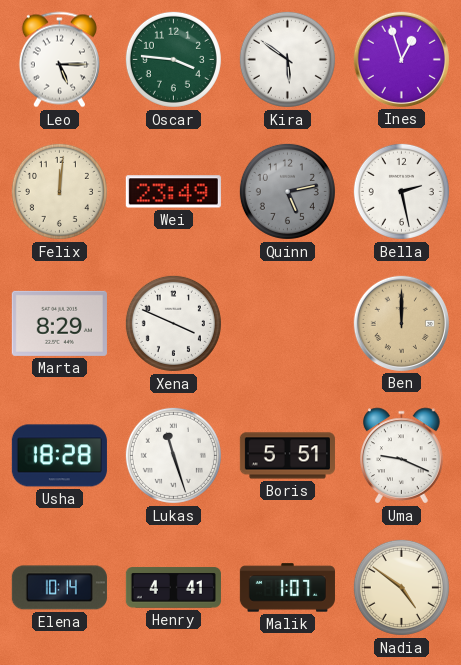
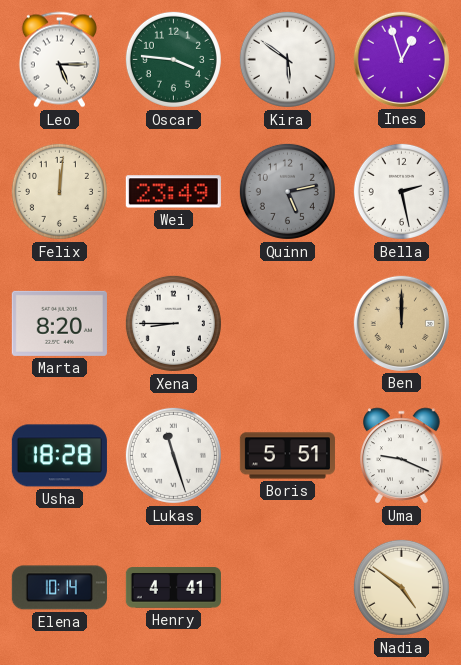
Marta: 8:29 -> 8:20
Xena: 3:49 -> 8:45
Malik: 1:07 -> none
